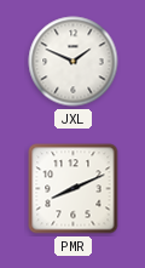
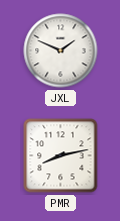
PMR: 8:11 -> 8:13
